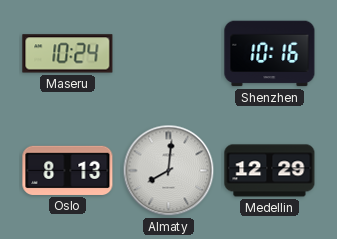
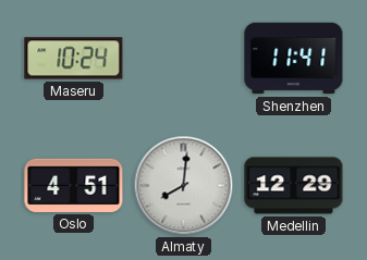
Shenzhen: 10:16 -> 11:41
Oslo: 8:13 -> 4:51
